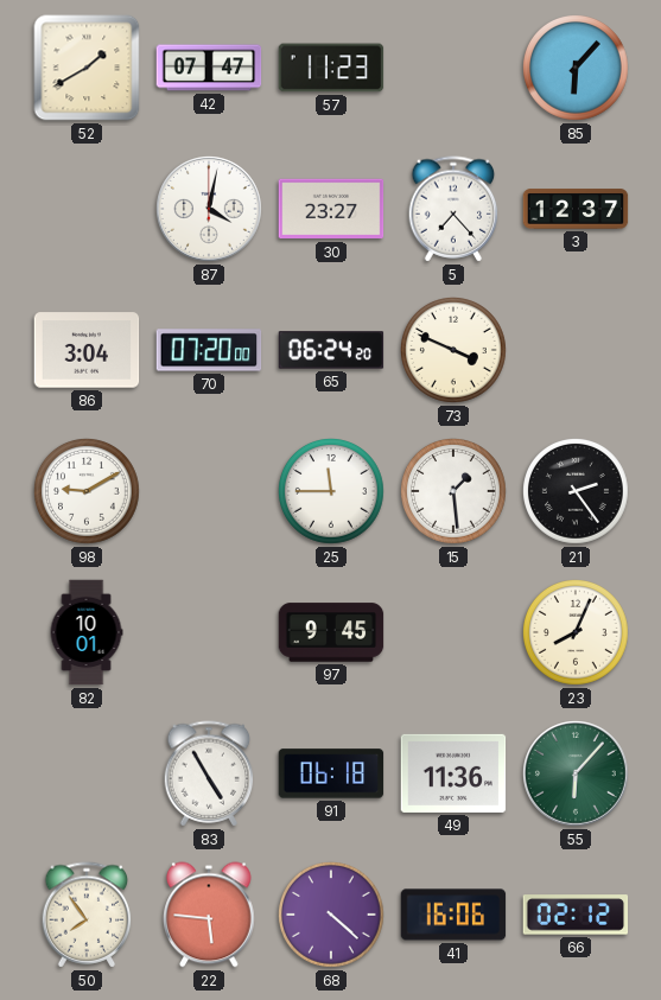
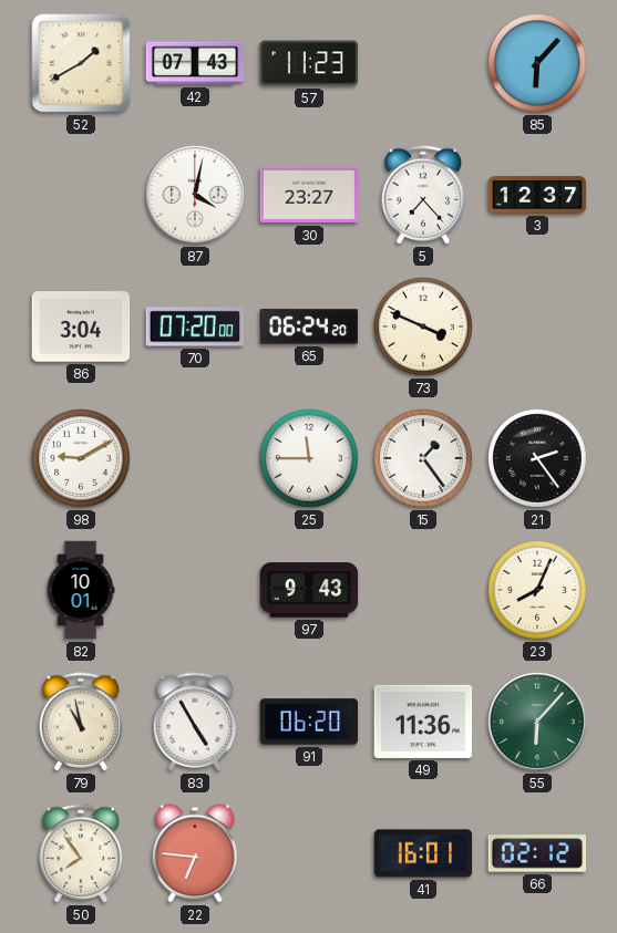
42: 07:47 -> 07:43
15: 1:29 -> 1:24
97: 9:45 -> 9:43
79: none -> 10:58
91: 06:18 -> 06:20
22: 5:46 -> 6:46
68: 4:22 -> none
41: 16:06 -> 16:01
